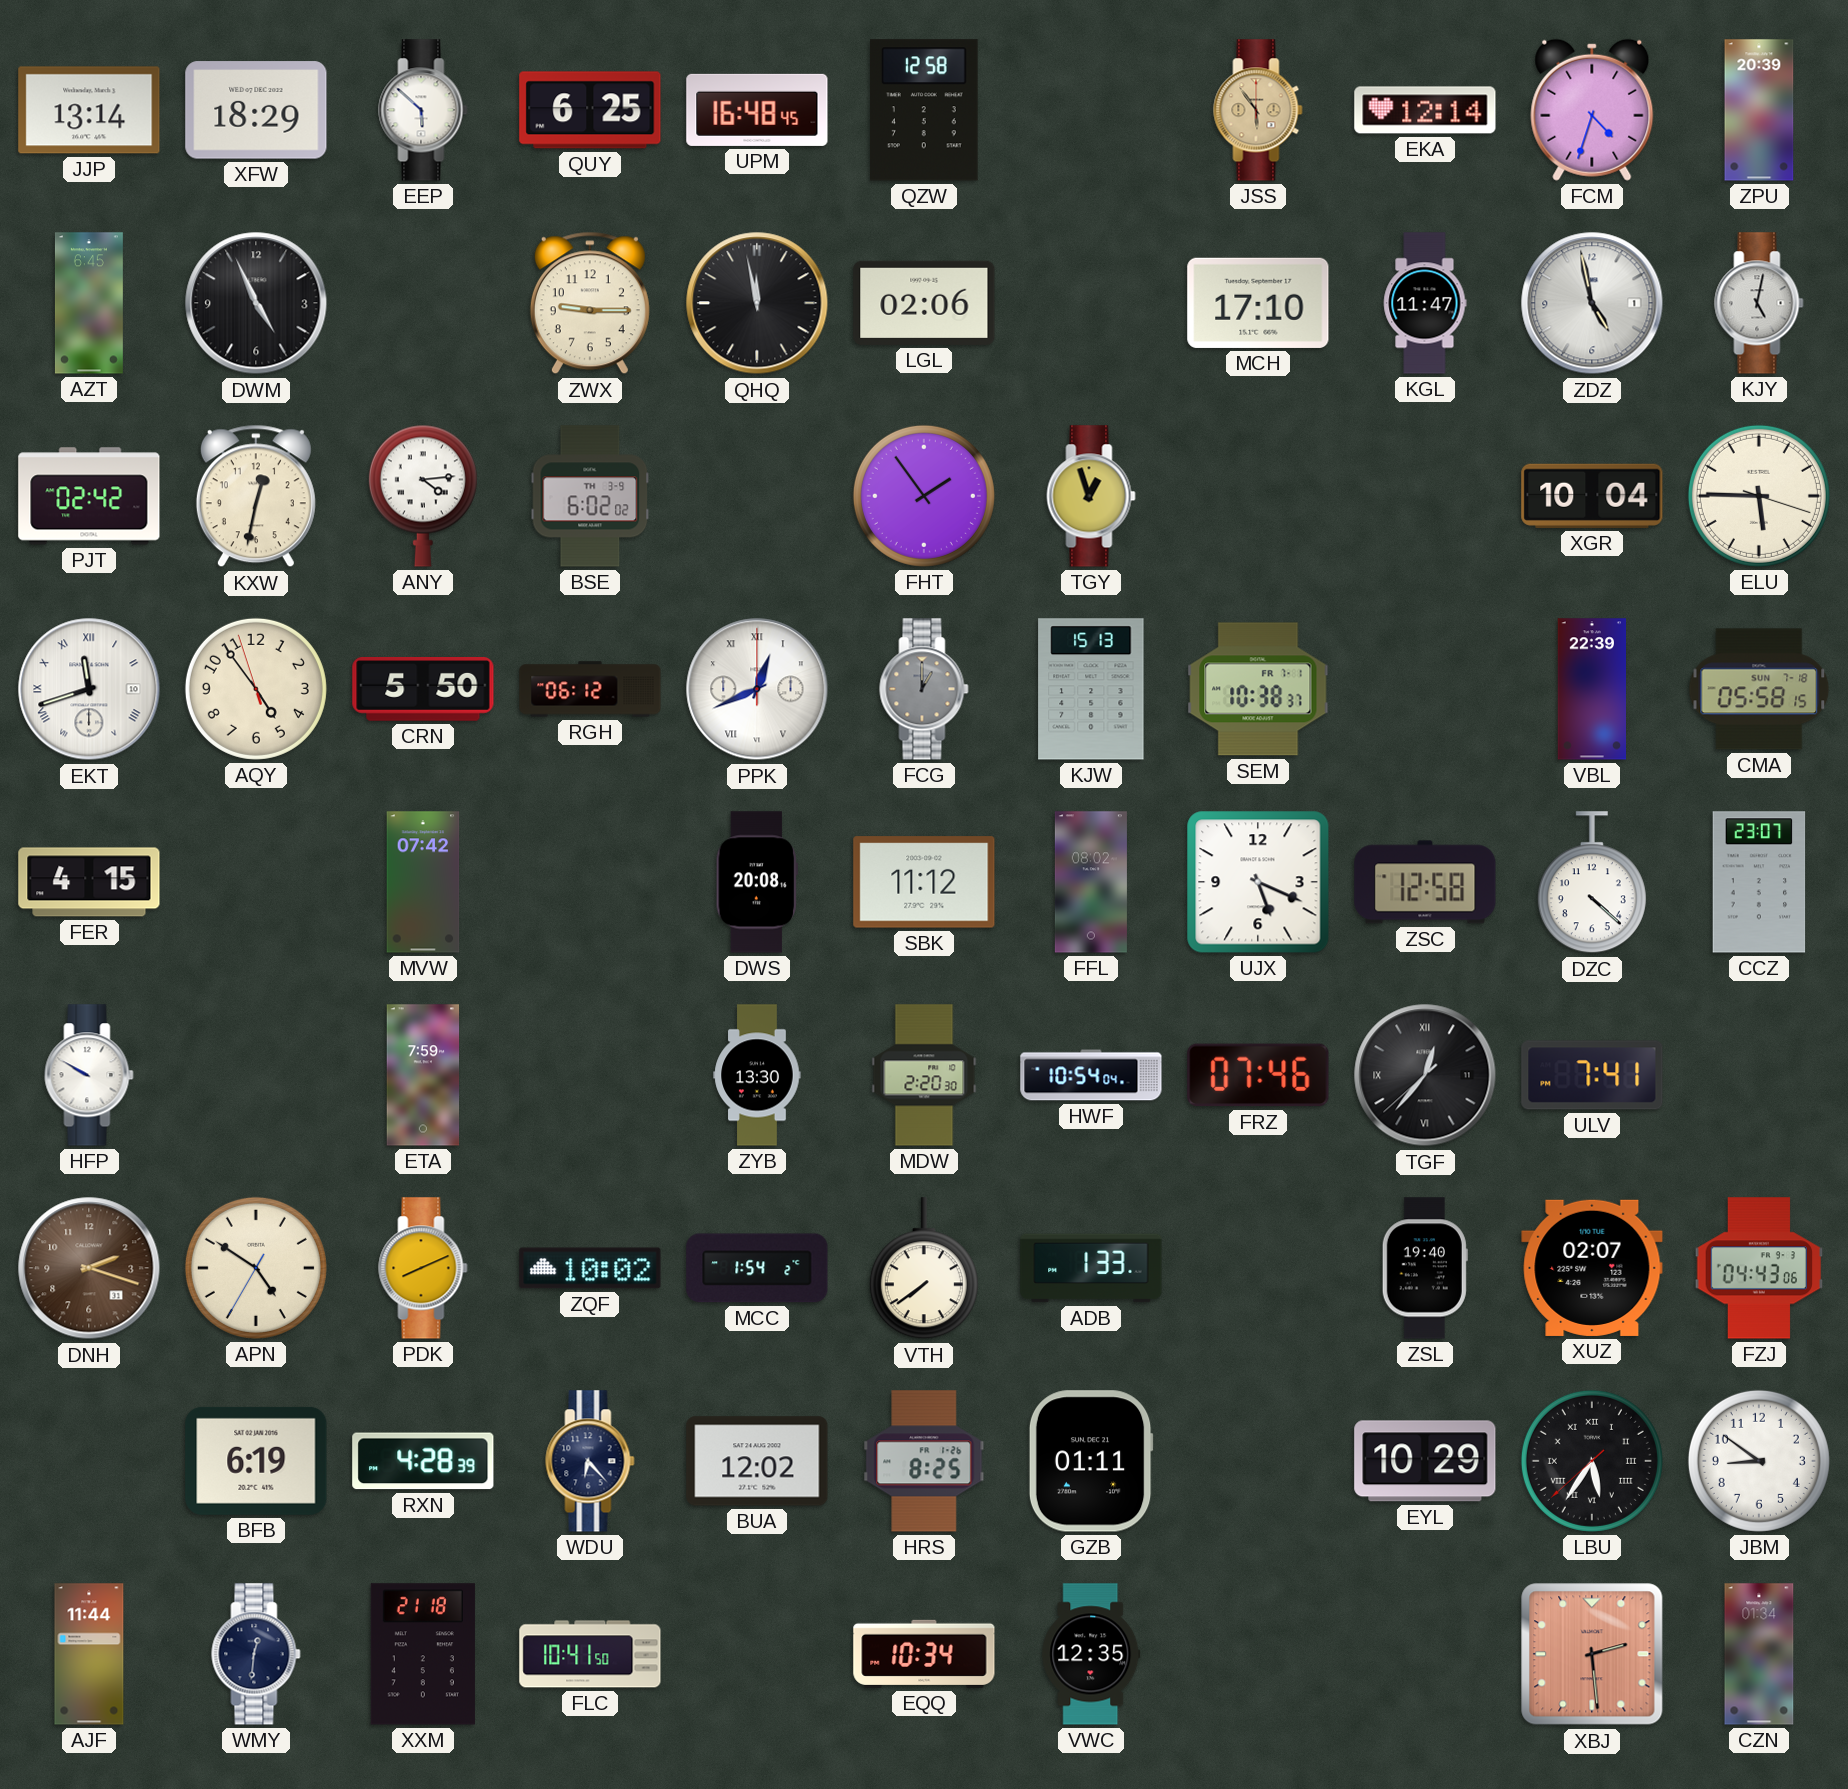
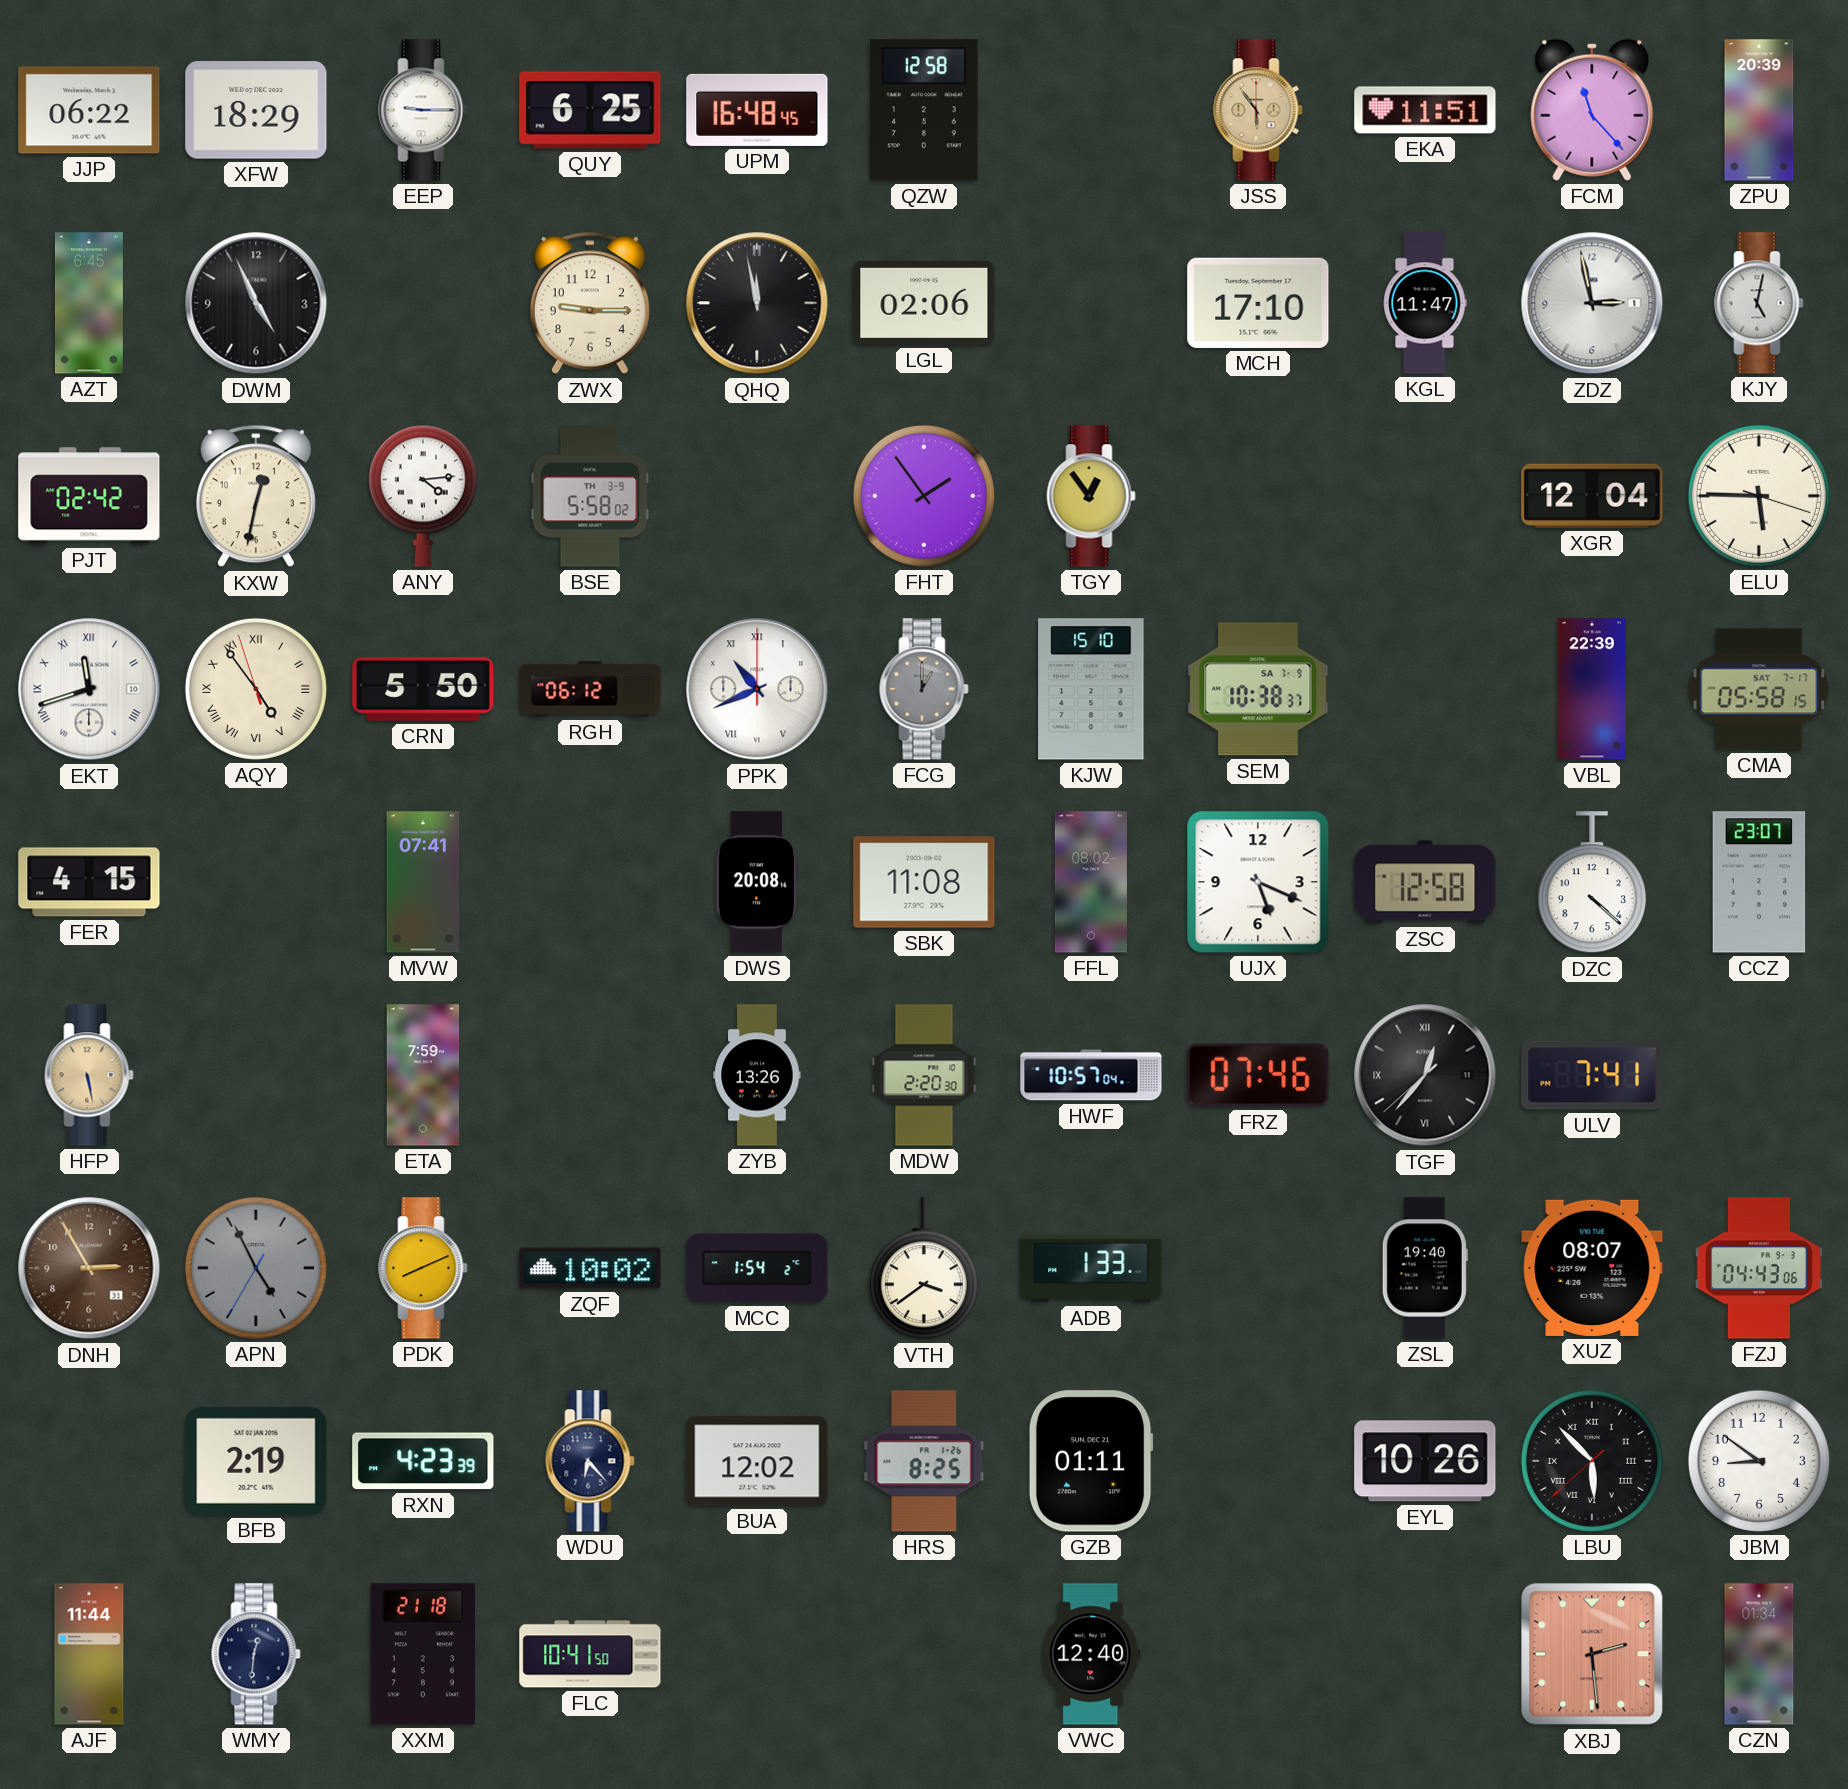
JJP: 13:14 -> 06:22
EEP: 5:52 -> 9:15
EKA: 12:14 -> 11:51
FCM: 4:33 -> 11:23
ZDZ: 4:58 -> 2:58
BSE: 6:02 -> 5:58
TGY: 12:57 -> 12:54
XGR: 10:04 -> 12:04
AQY numerals: Arabic -> Roman
PPK: 12:41 -> 10:41
KJW: 15:13 -> 15:10
SEM date: FR 7-1 -> SA 7-9
CMA date: SUN 7-18 -> SAT 7-17
MVW: 07:42 -> 07:41
SBK: 11:12 -> 11:08
HFP: 9:50 -> 5:28
HFP dial: white -> champagne
ZYB: 13:30 -> 13:26
HWF: 10:54 -> 10:57
DNH: 2:18 -> 2:55
APN: 4:50 -> 4:55
APN dial: cream -> grey
VTH: 7:39 -> 3:39
XUZ: 02:07 -> 08:07
BFB: 6:19 -> 2:19
RXN: 4:28 -> 4:23
EYL: 10:29 -> 10:26
LBU: 5:35 -> 5:52
EQQ: 10:34 -> none
VWC: 12:35 -> 12:40
